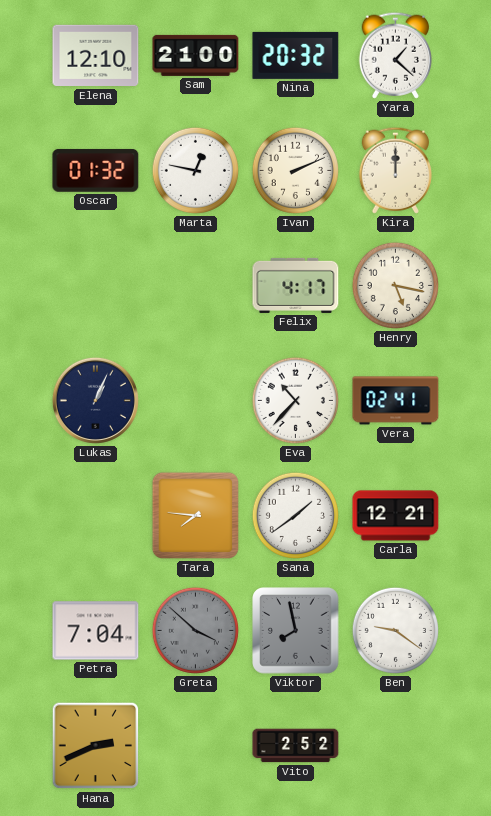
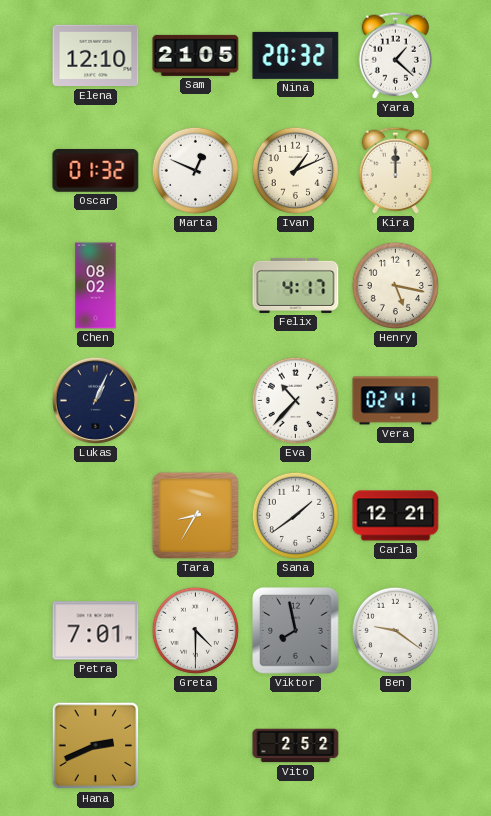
Sam: 21:00 -> 21:05
Marta: 12:47 -> 12:49
Ivan: 2:11 -> 1:11
Chen: none -> 08:02
Tara: 7:46 -> 8:35
Petra: 7:04 -> 7:01
Greta: 3:52 -> 4:30
Greta dial: grey -> white
